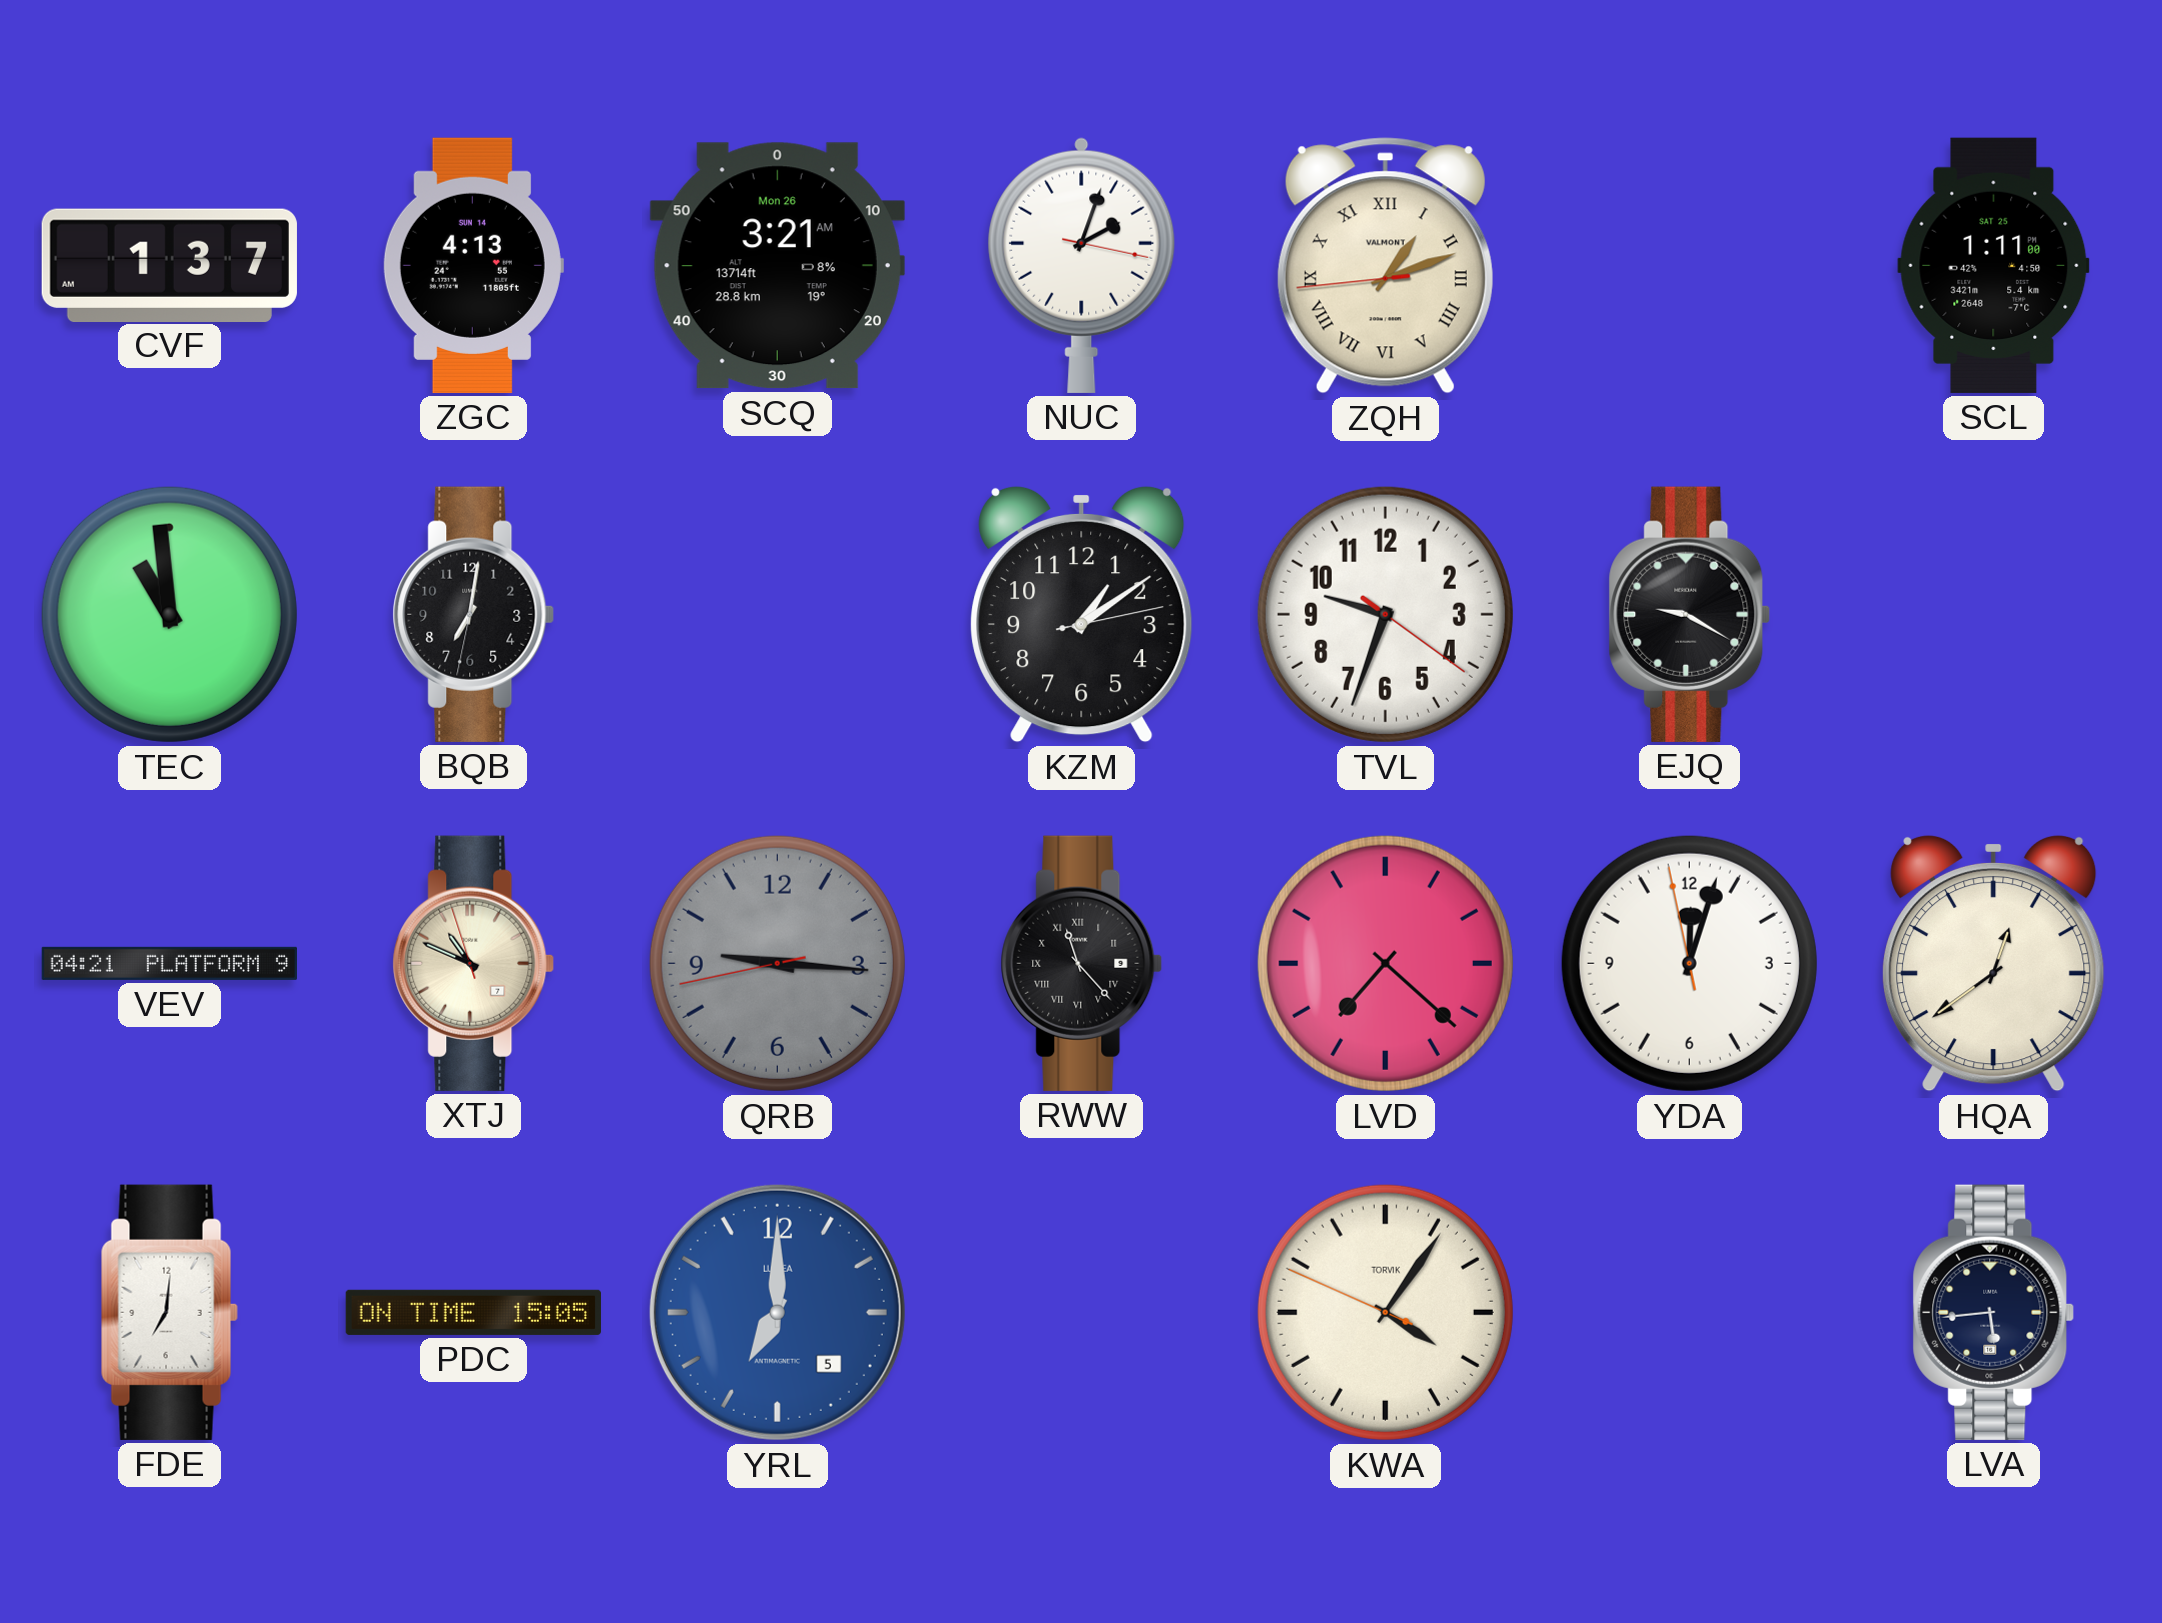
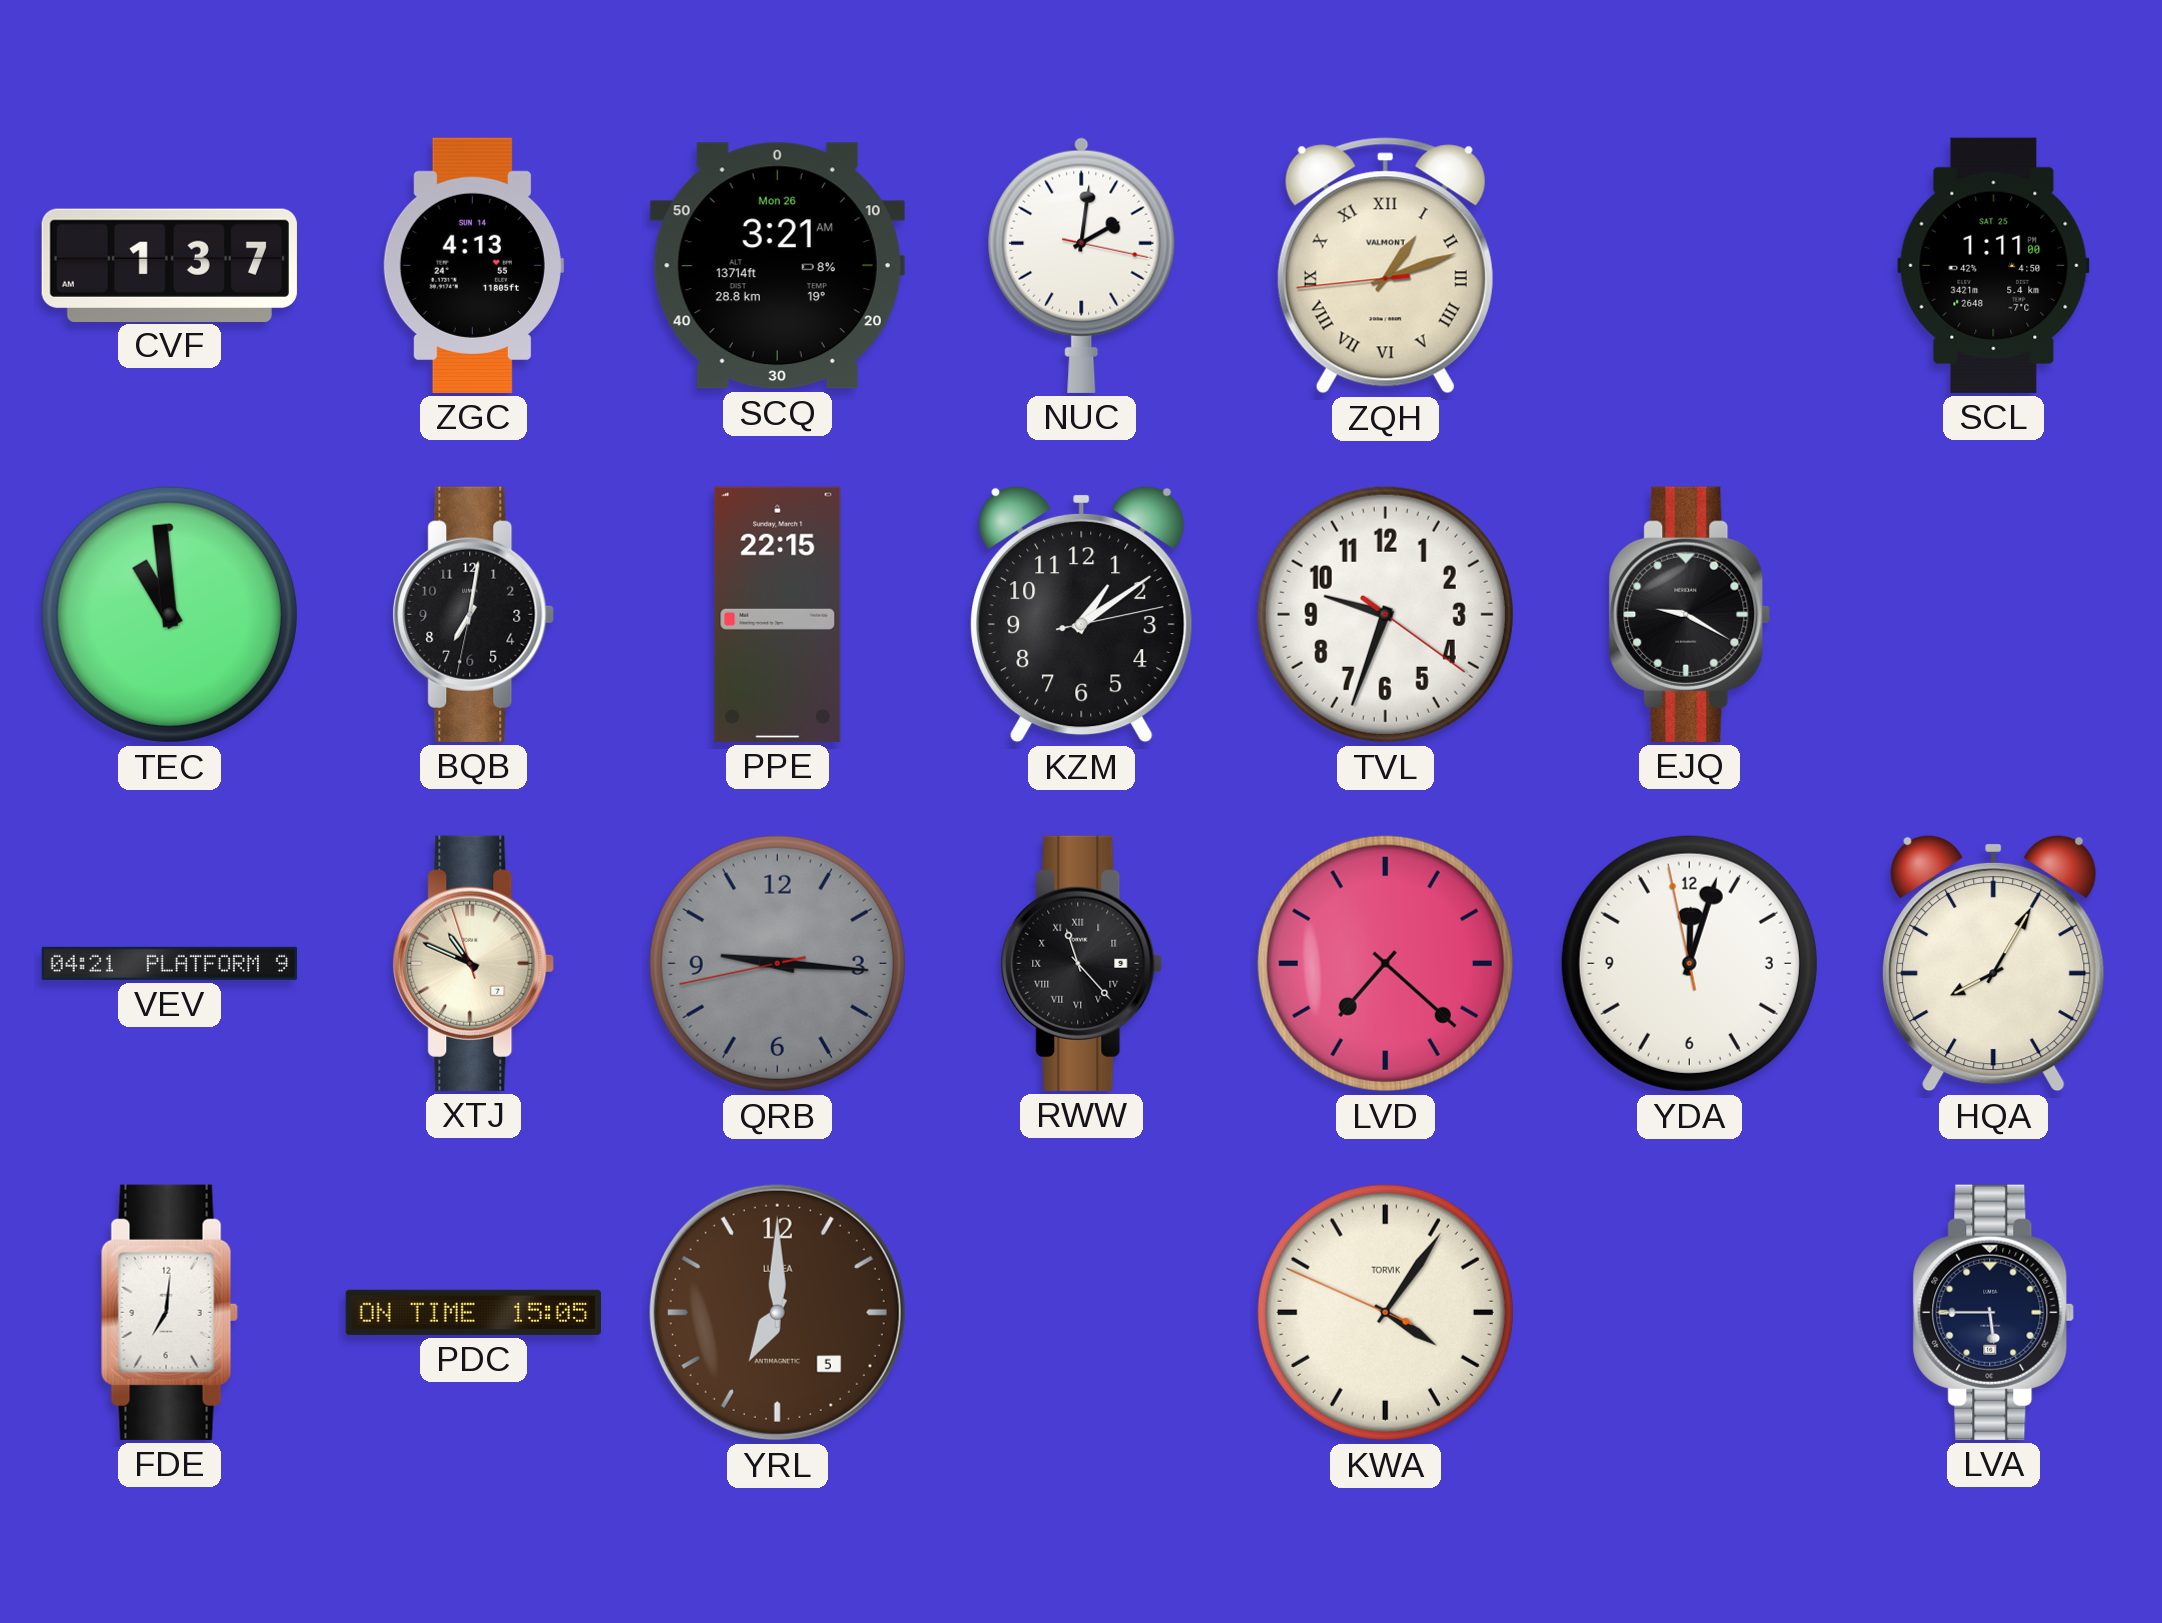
NUC: 2:03 -> 2:01
PPE: none -> 22:15
HQA: 12:39 -> 8:05
YRL dial: blue -> brown
LVA: 5:44 -> 5:45
